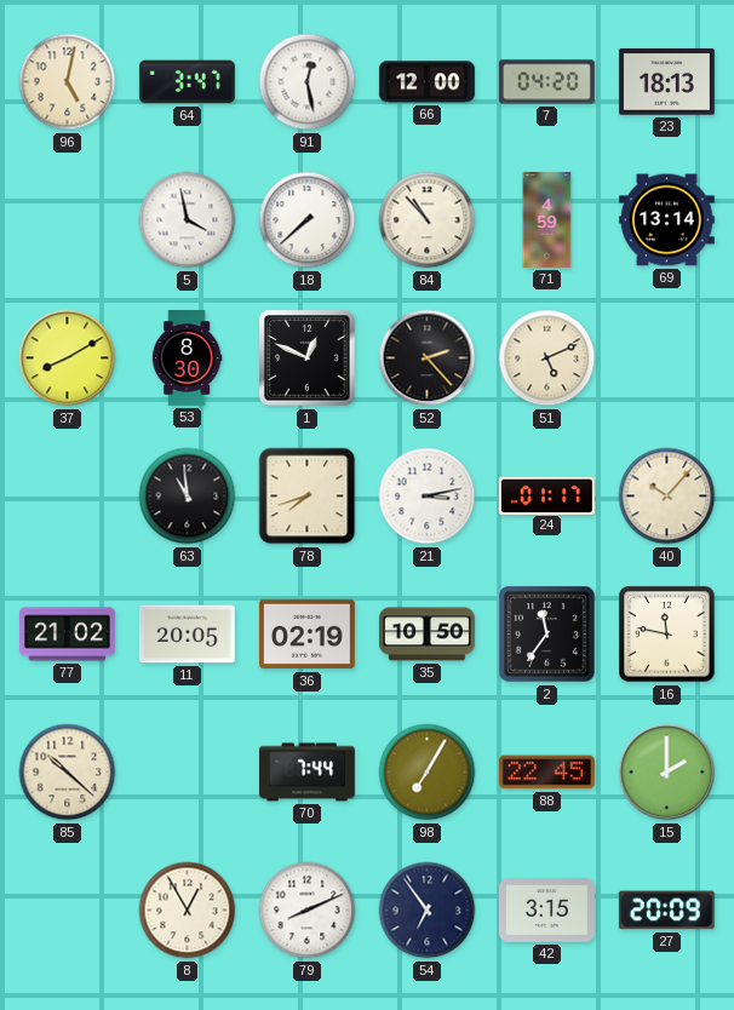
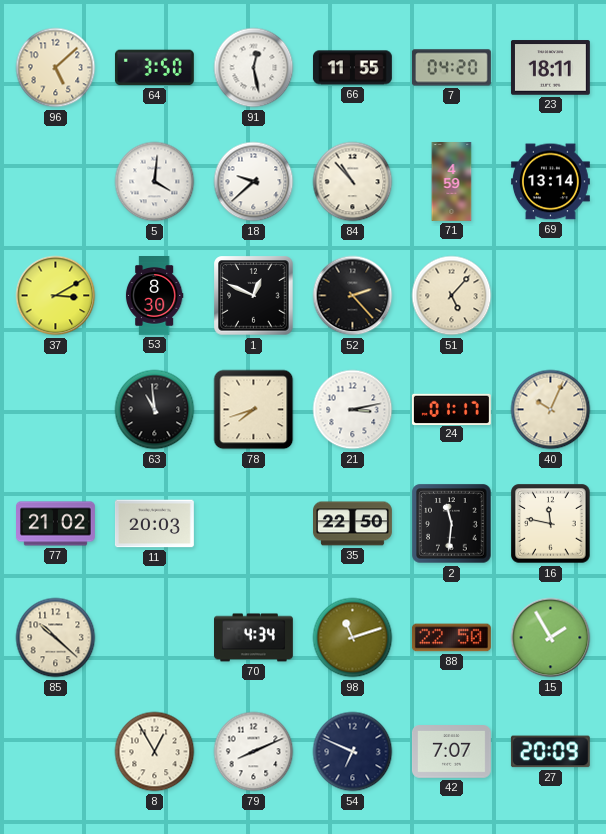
96: 5:02 -> 5:08
64: 3:47 -> 3:50
66: 12:00 -> 11:55
23: 18:13 -> 18:11
5: 3:58 -> 4:01
18: 7:38 -> 9:38
37: 8:10 -> 3:10
51: 5:11 -> 5:07
40: 10:07 -> 10:04
11: 20:05 -> 20:03
36: 02:19 -> none
35: 10:50 -> 22:50
2: 11:36 -> 11:31
70: 7:44 -> 4:34
98: 7:05 -> 11:12
88: 22:45 -> 22:50
15: 2:00 -> 1:55
54: 6:54 -> 6:49
42: 3:15 -> 7:07
